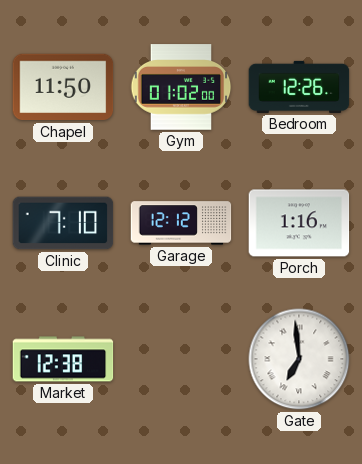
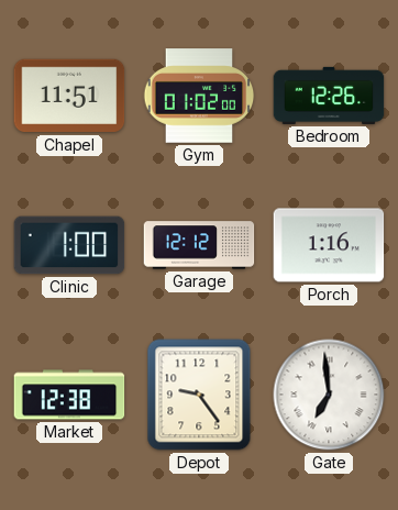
Chapel: 11:50 -> 11:51
Clinic: 7:10 -> 1:00
Depot: none -> 9:24
